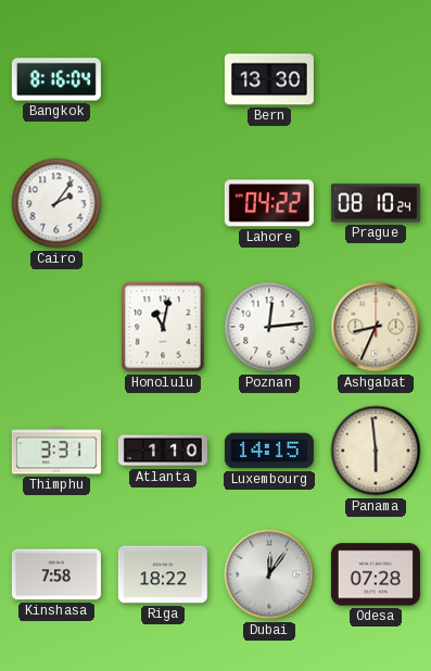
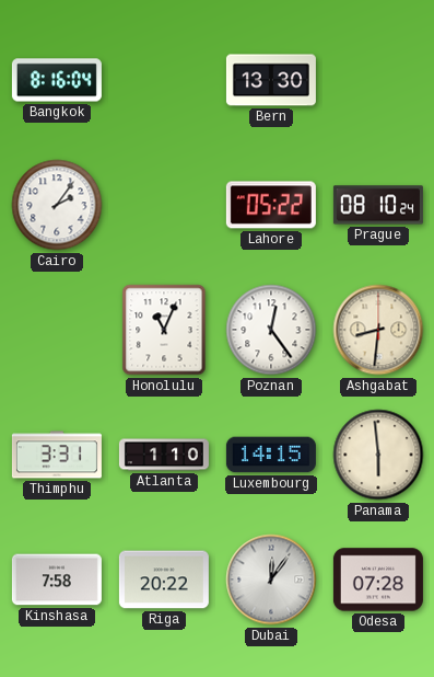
Lahore: 04:22 -> 05:22
Honolulu: 11:02 -> 11:04
Poznan: 12:14 -> 12:24
Ashgabat: 8:34 -> 8:31
Riga: 18:22 -> 20:22
